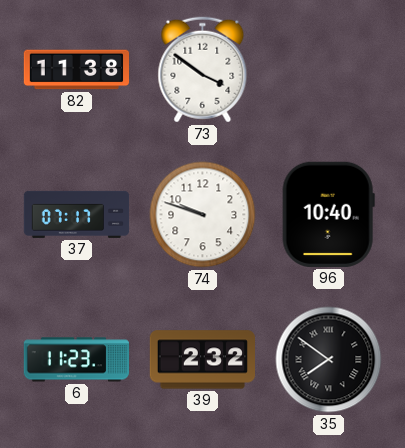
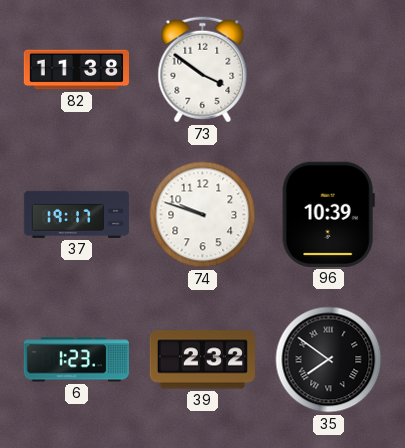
37: 07:17 -> 19:17
96: 10:40 -> 10:39
6: 11:23 -> 1:23
